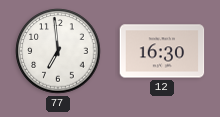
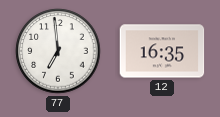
12: 16:30 -> 16:35
